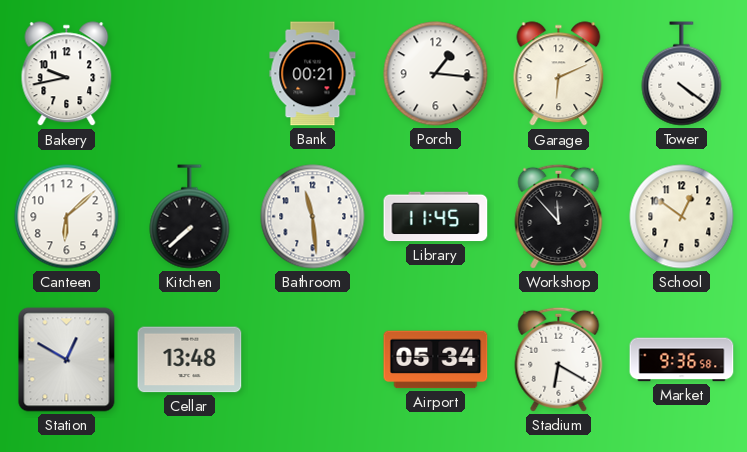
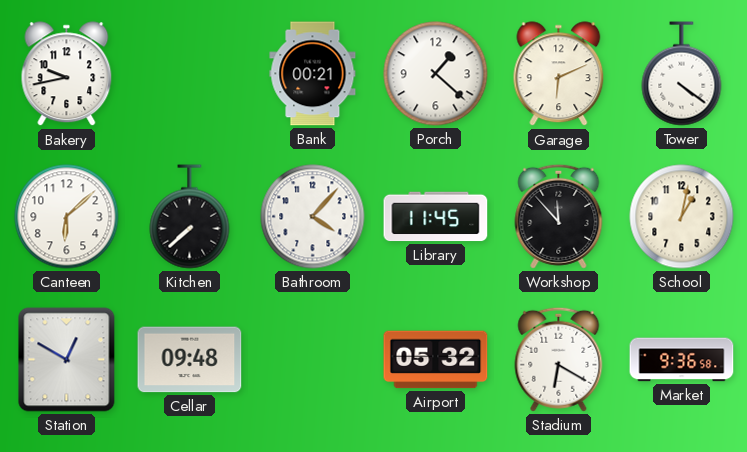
Porch: 1:16 -> 1:22
Bathroom: 11:29 -> 4:07
School: 12:51 -> 1:02
Cellar: 13:48 -> 09:48
Airport: 05:34 -> 05:32
